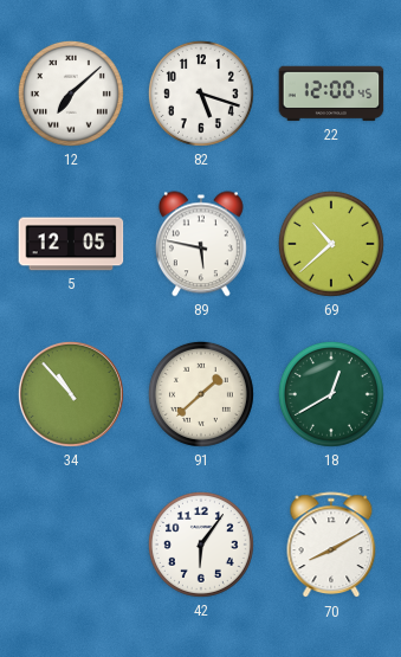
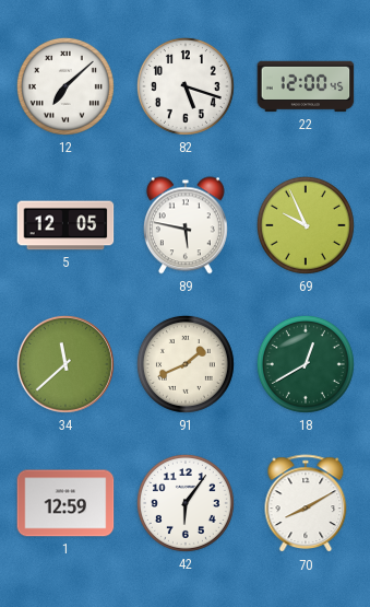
69: 10:38 -> 9:56
34: 10:53 -> 11:38
91: 1:38 -> 1:41
1: none -> 12:59
